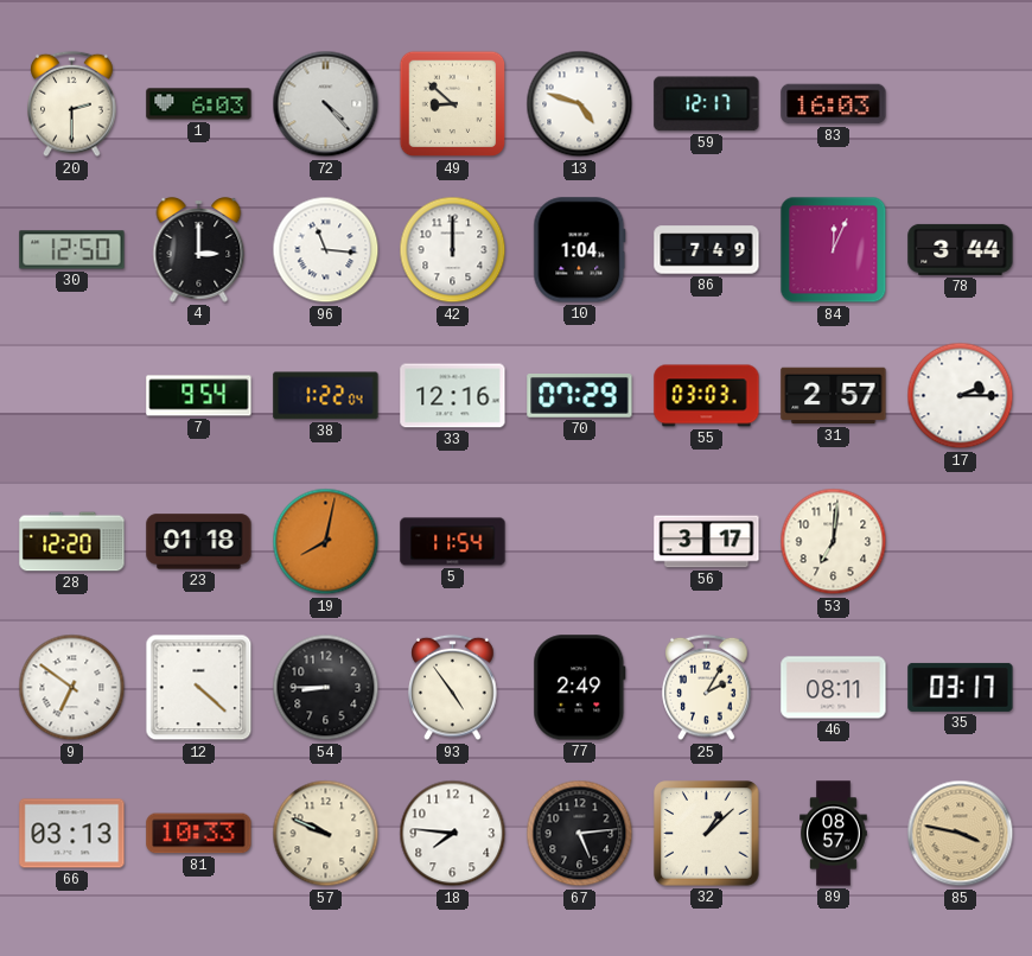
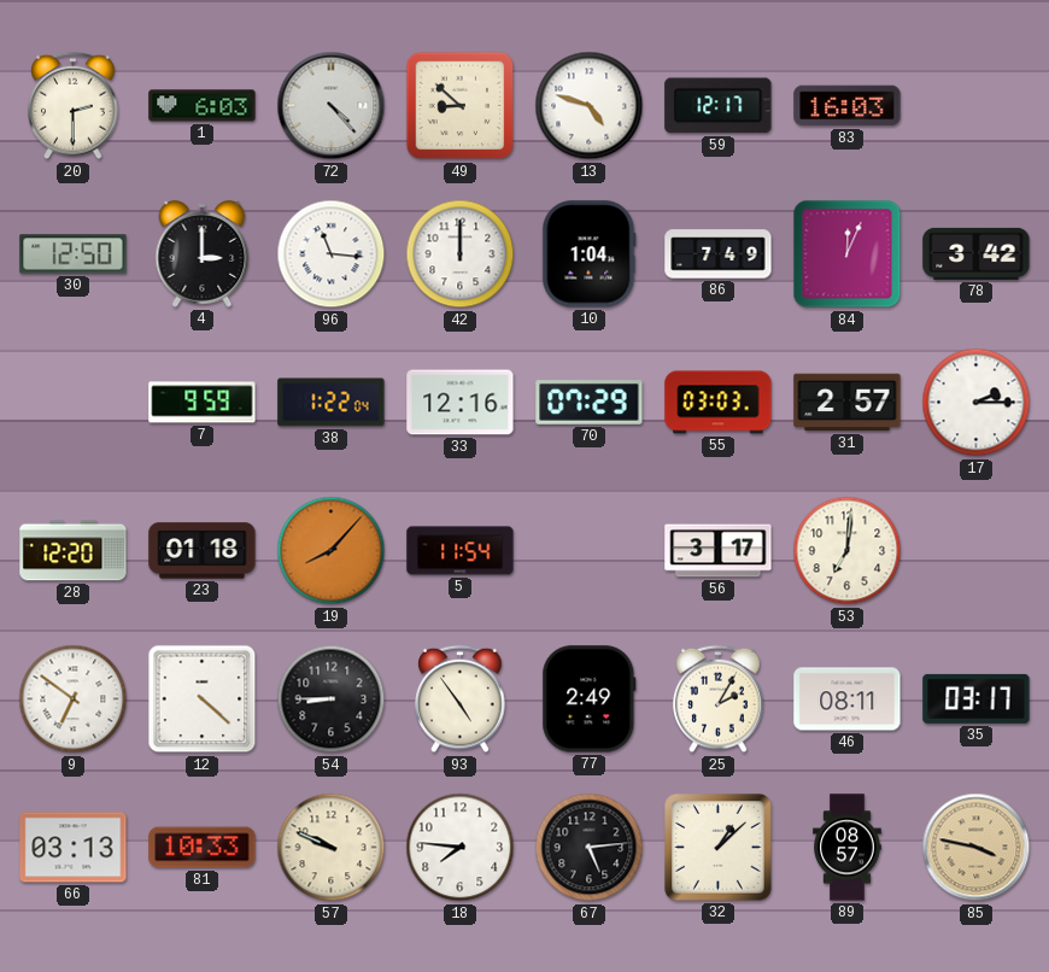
78: 3:44 -> 3:42
7: 9:54 -> 9:59
19: 8:02 -> 8:07
